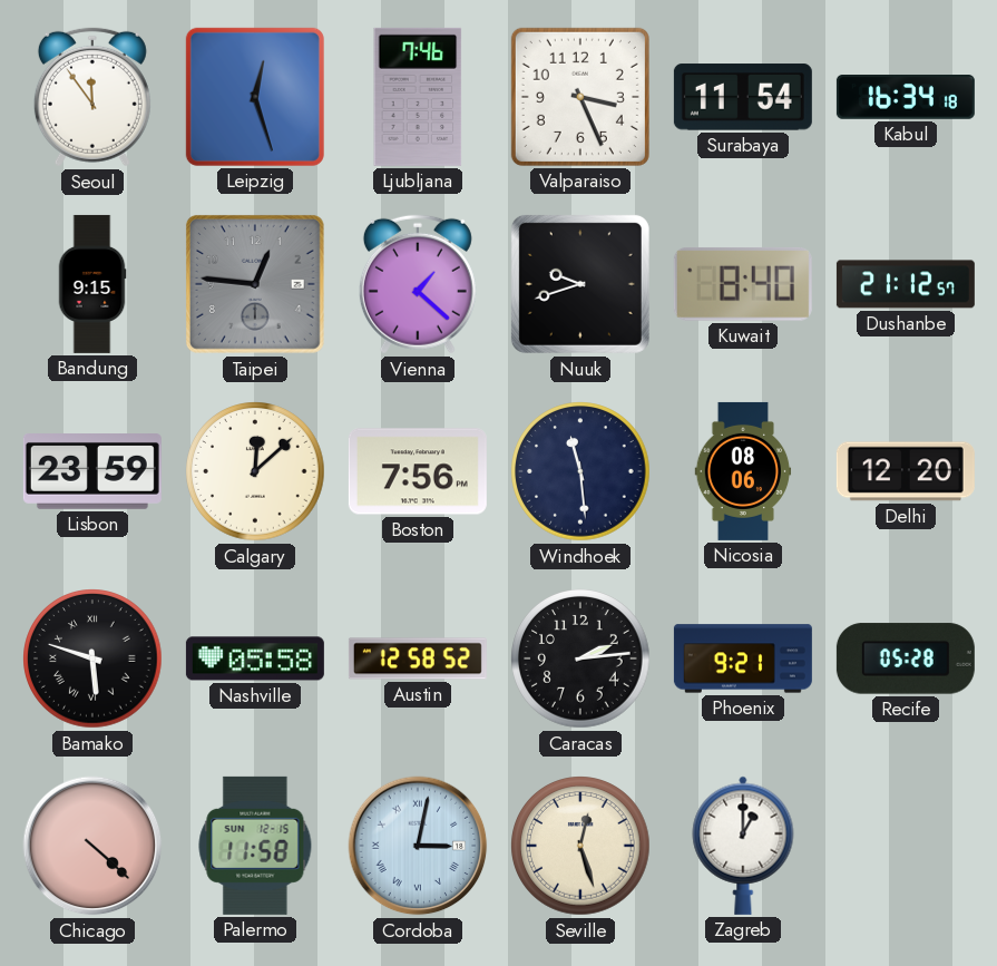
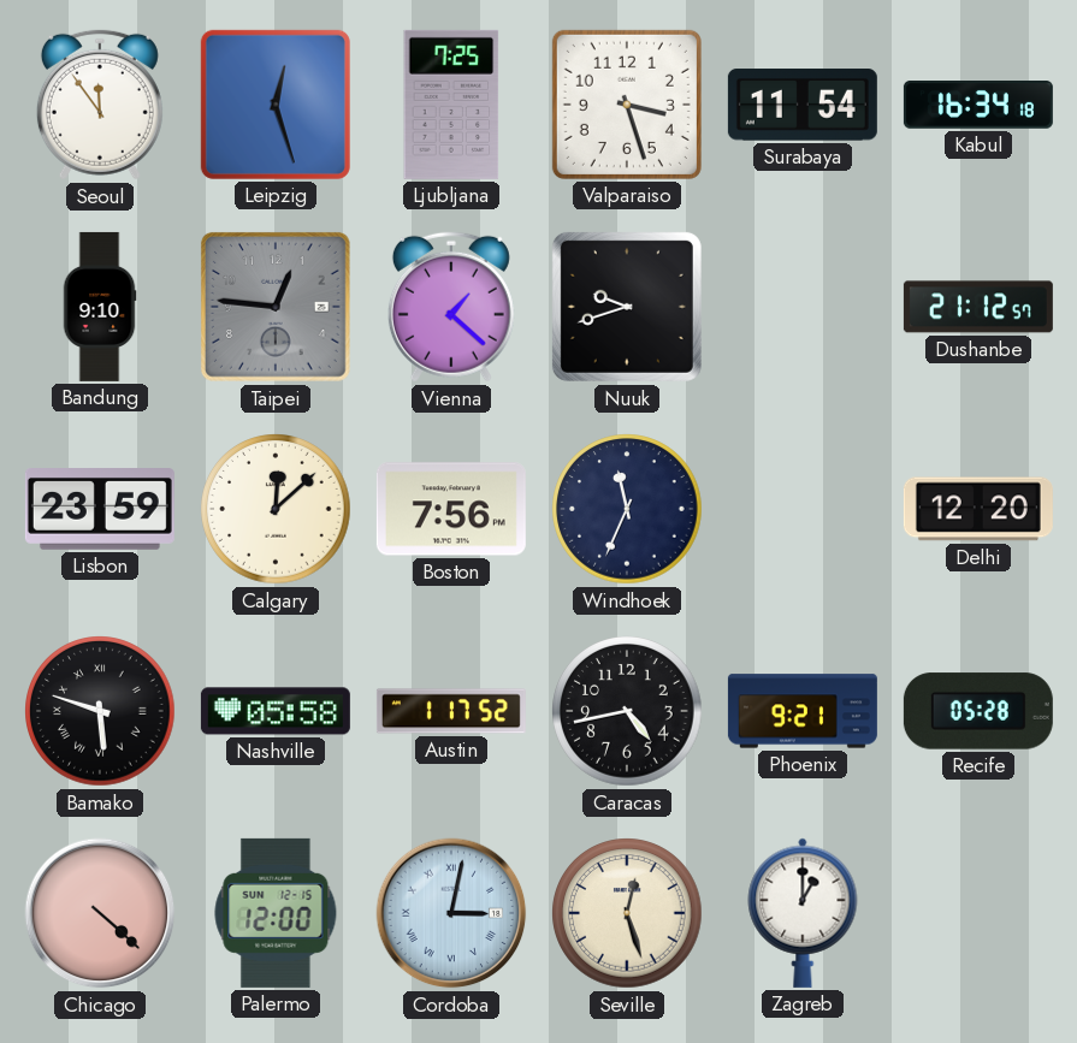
Ljubljana: 7:46 -> 7:25
Valparaiso: 3:26 -> 3:27
Bandung: 9:15 -> 9:10
Kuwait: 8:40 -> none
Windhoek: 11:29 -> 11:34
Nicosia: 08:06 -> none
Austin: 12:58 -> 1:17
Caracas: 2:14 -> 4:43
Palermo: 11:58 -> 12:00
